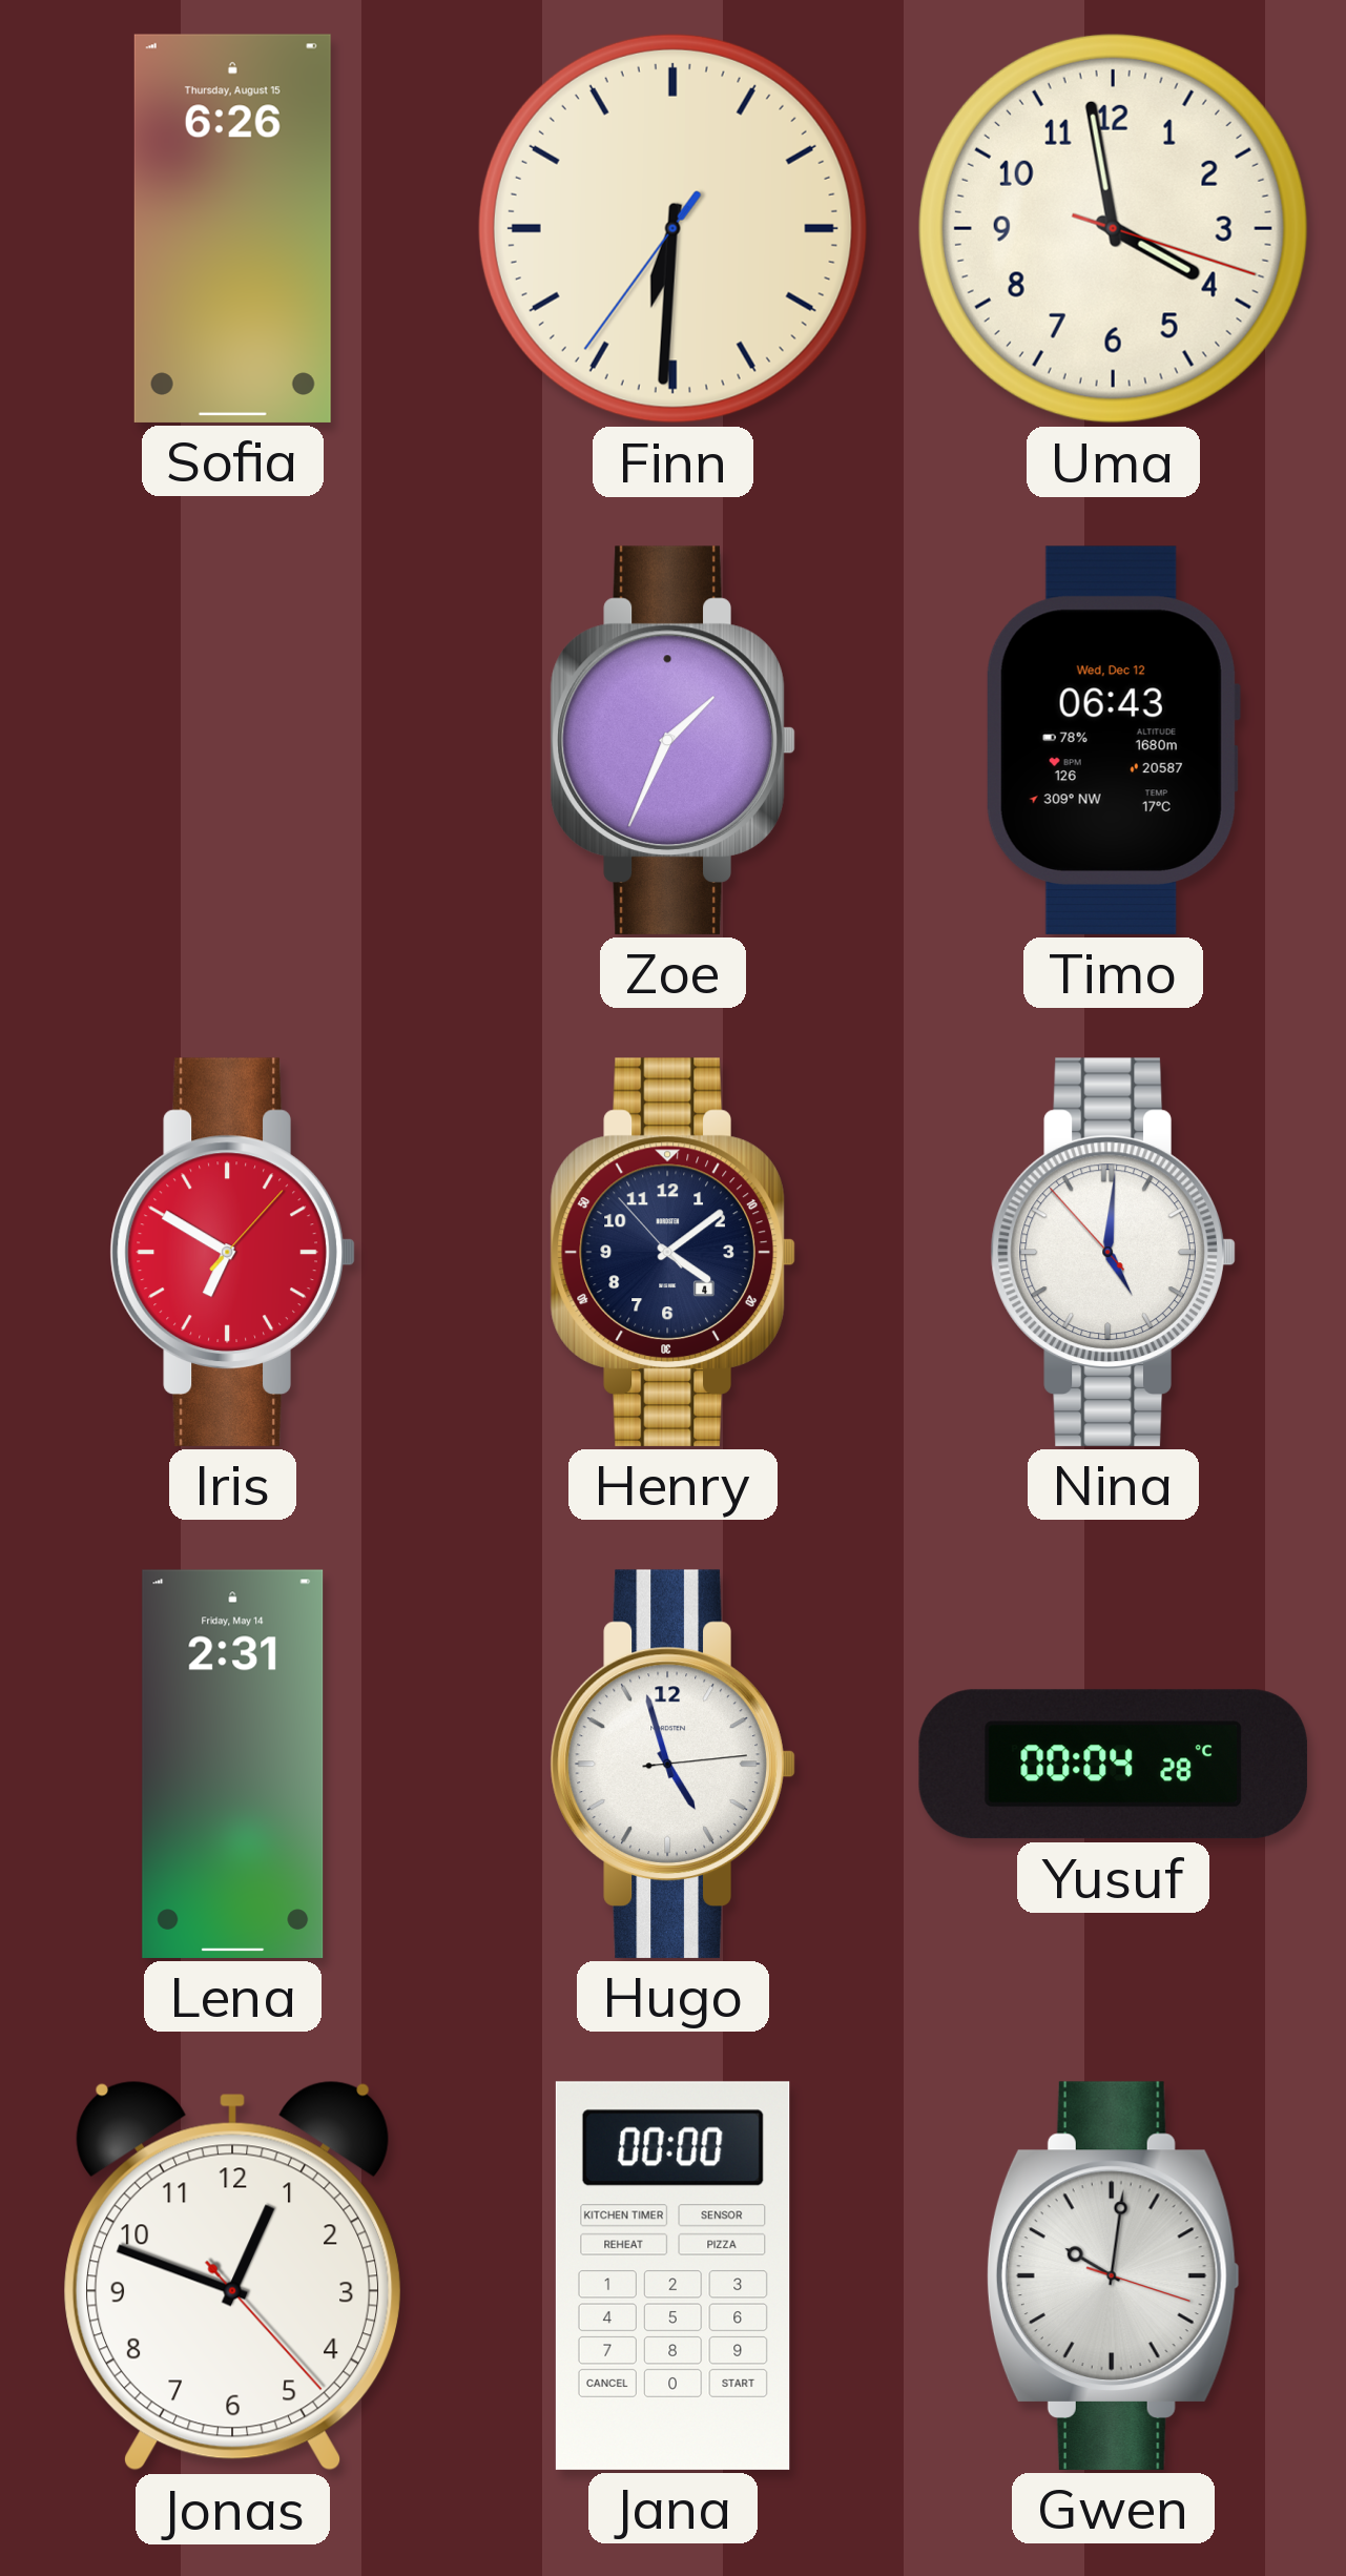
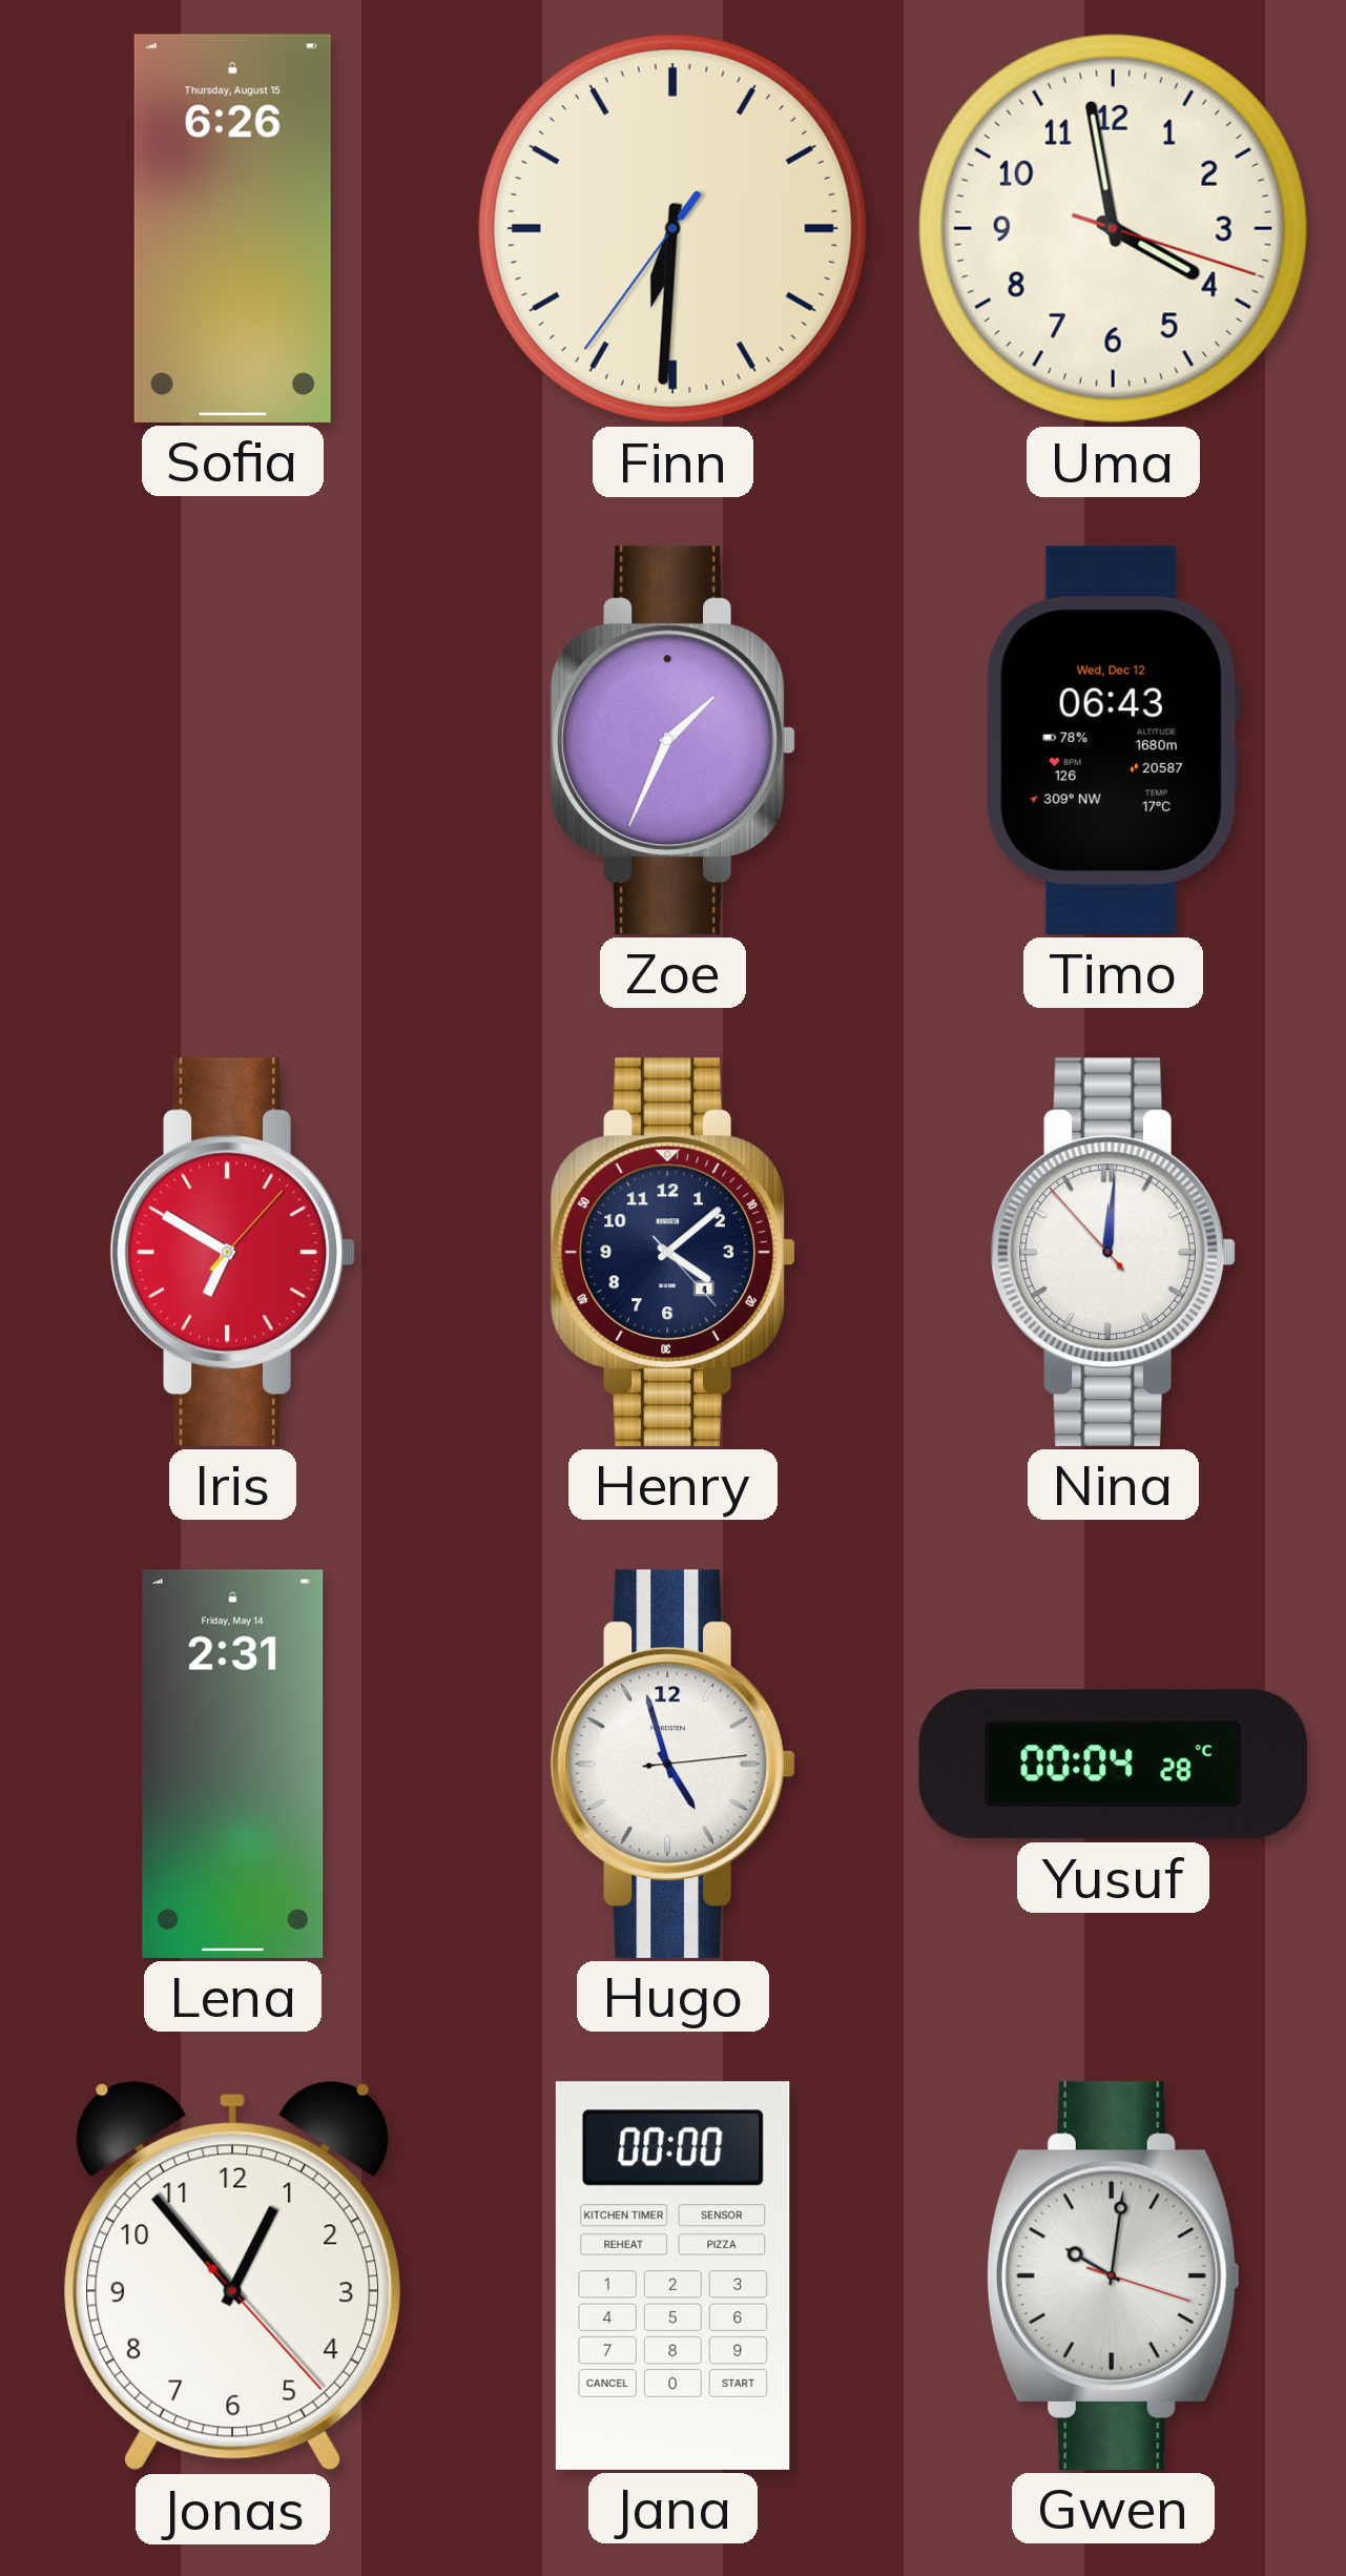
Henry: 4:08:53 -> 4:08:23
Nina: 5:00 -> 12:00
Jonas: 12:48 -> 12:53
